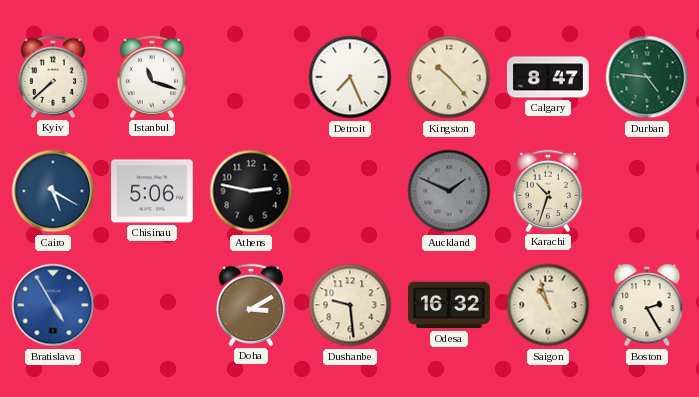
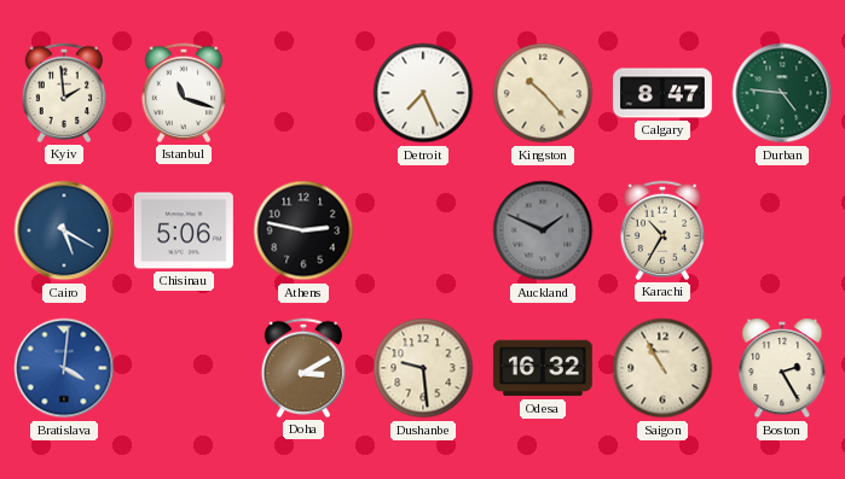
Kyiv: 7:38 -> 1:59
Karachi: 10:33 -> 10:35
Bratislava: 4:55 -> 4:01
Saigon: 10:57 -> 10:55
